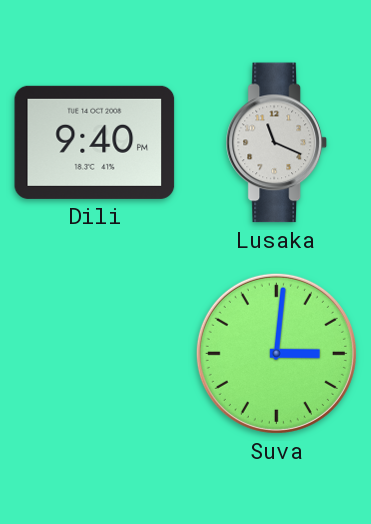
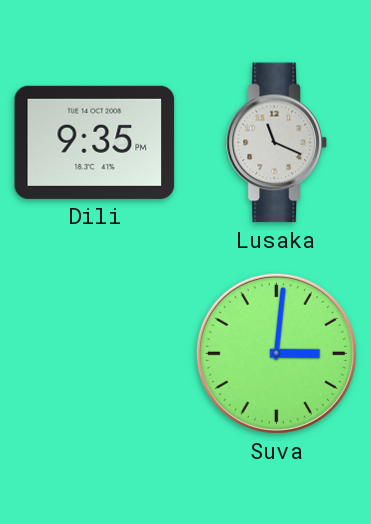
Dili: 9:40 -> 9:35
